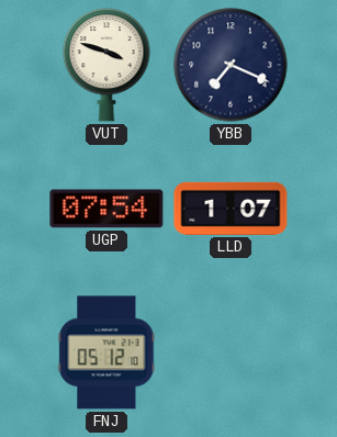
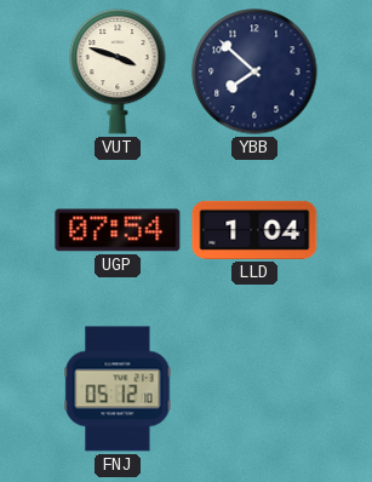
YBB: 7:19 -> 7:52
LLD: 1:07 -> 1:04
